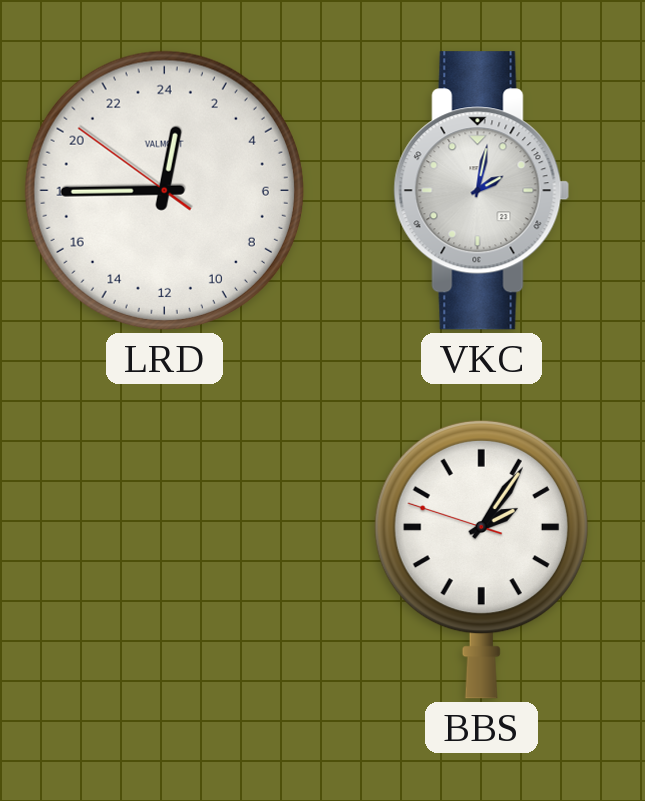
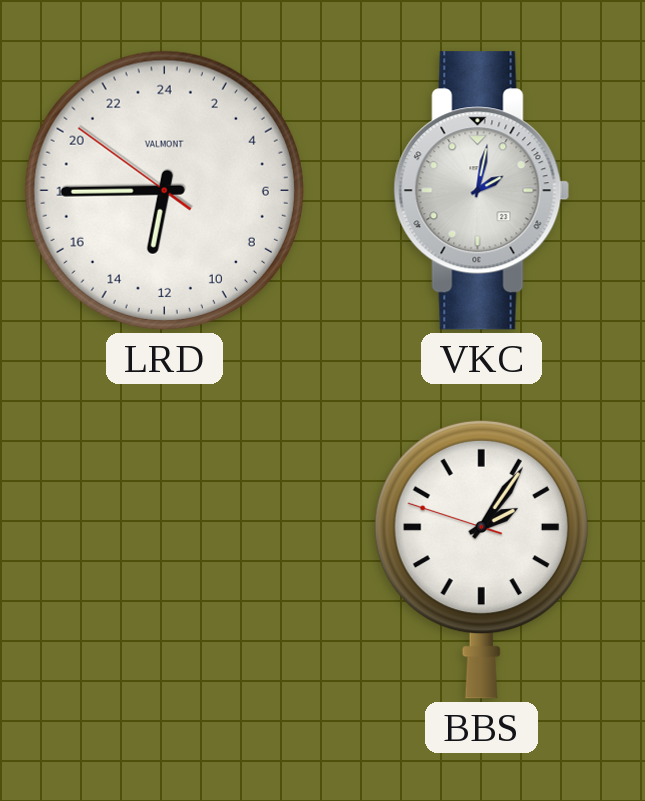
LRD: 0:44 -> 12:44
